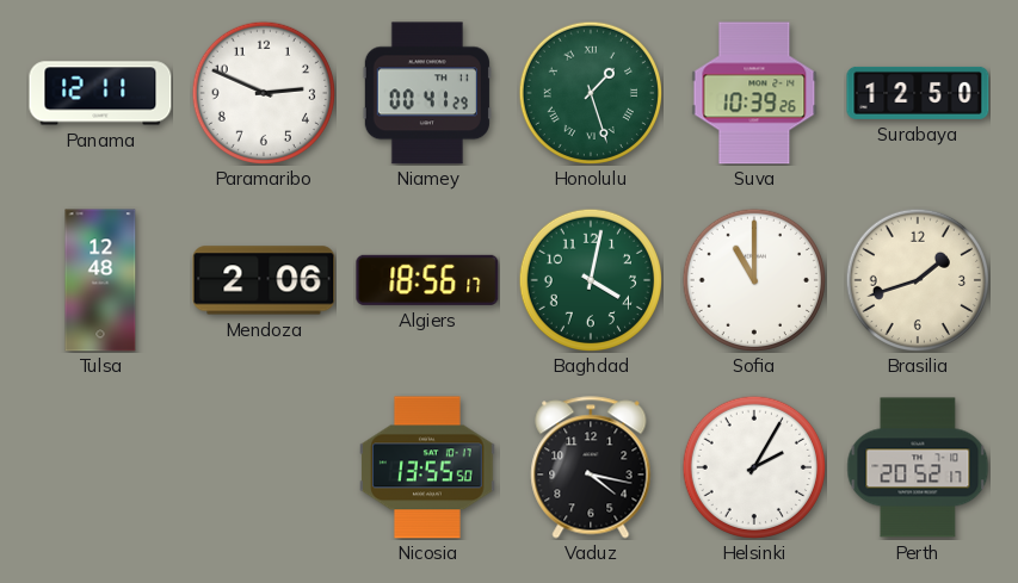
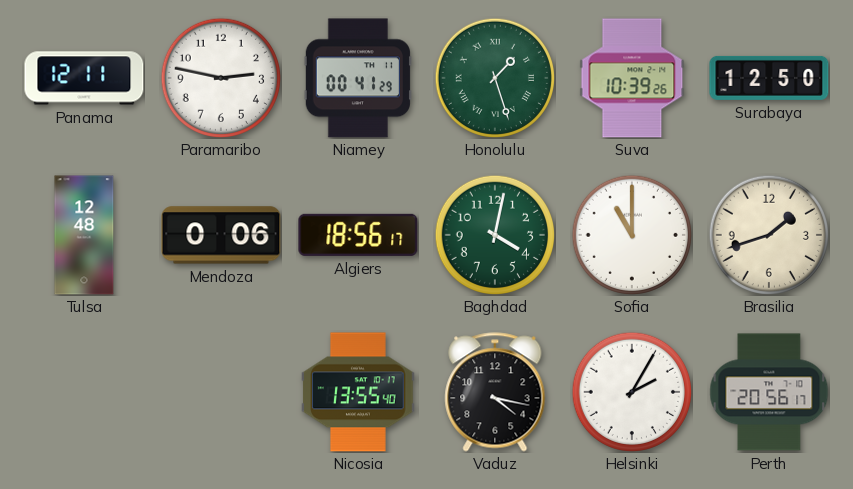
Paramaribo: 2:49 -> 2:47
Mendoza: 2:06 -> 0:06
Nicosia: 13:55:50 -> 13:55:40
Perth: 20:52 -> 20:56
